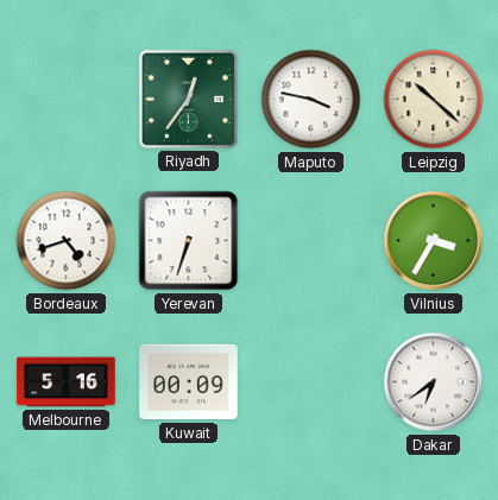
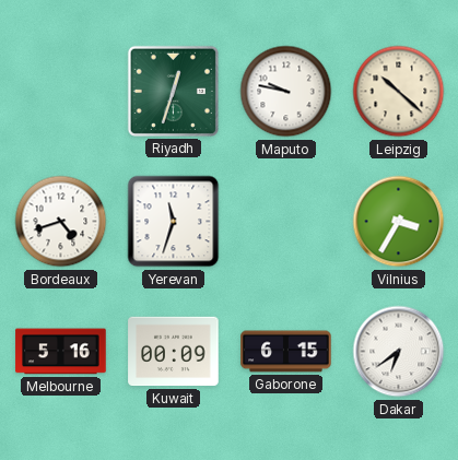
Riyadh: 12:36 -> 12:33
Maputo: 3:47 -> 9:47
Yerevan: 6:33 -> 11:33
Gaborone: none -> 6:15
